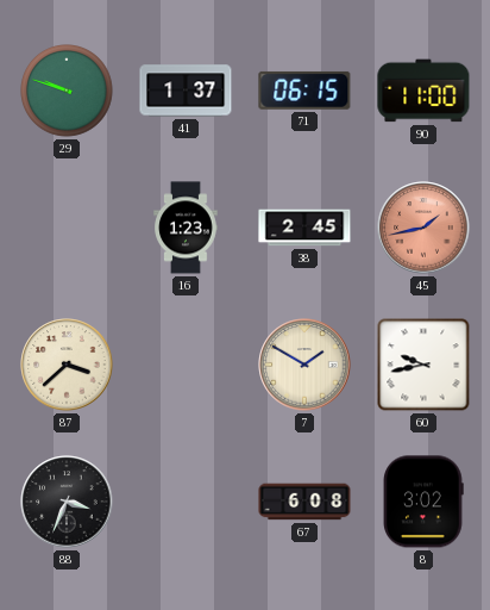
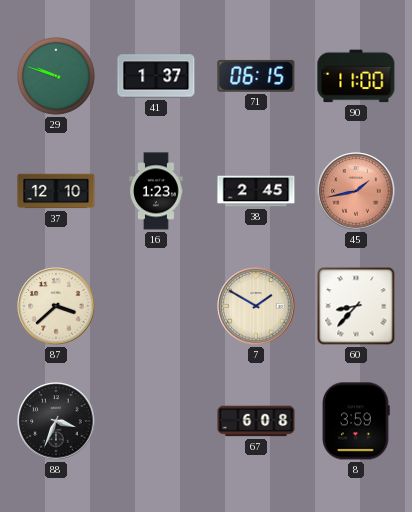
37: none -> 12:10
60: 9:43 -> 8:37
8: 3:02 -> 3:59
